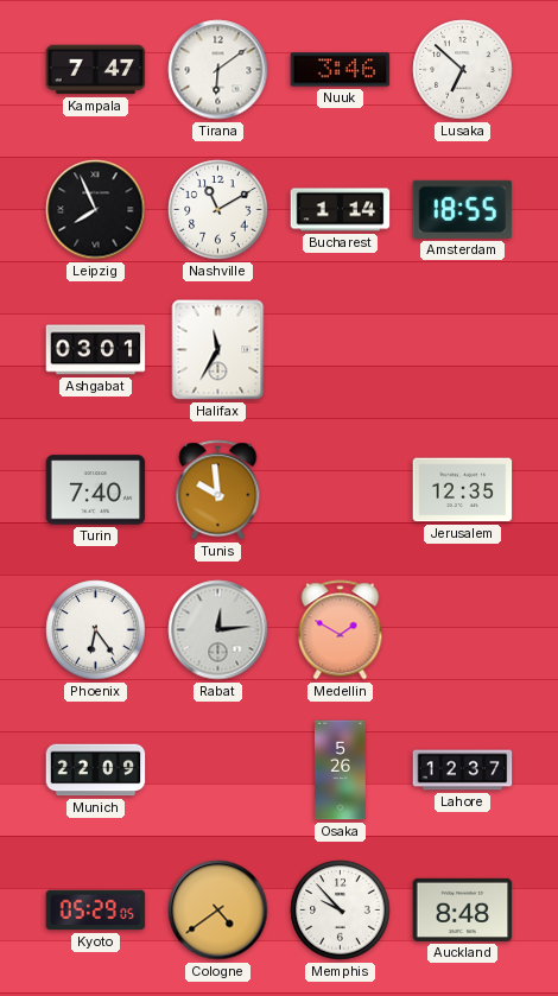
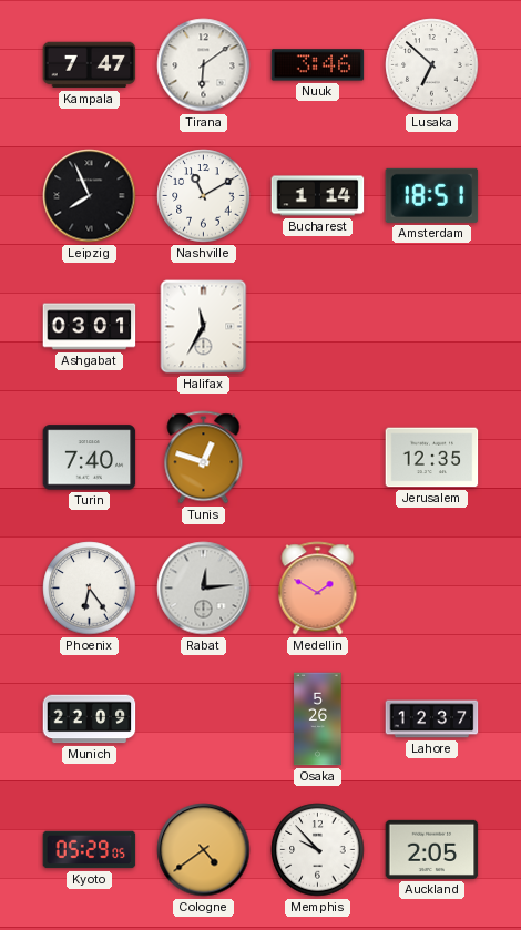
Amsterdam: 18:55 -> 18:51
Tunis: 9:59 -> 12:48
Auckland: 8:48 -> 2:05
